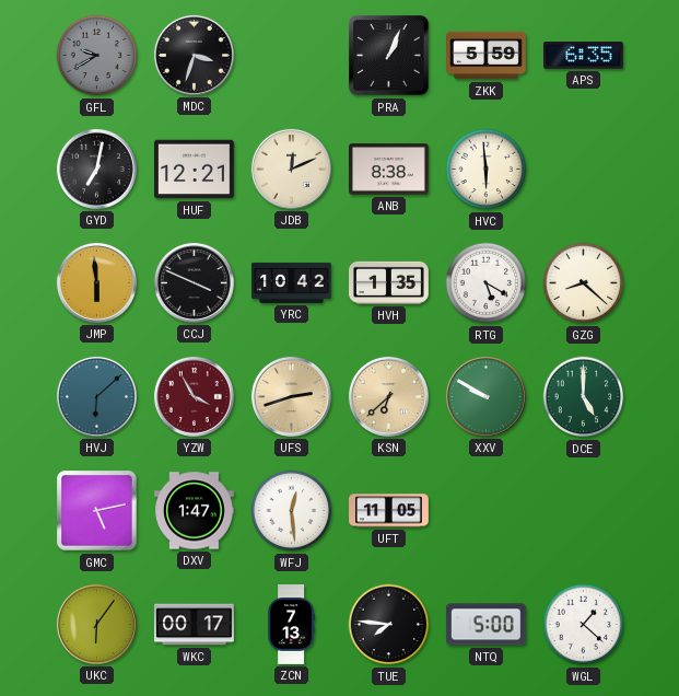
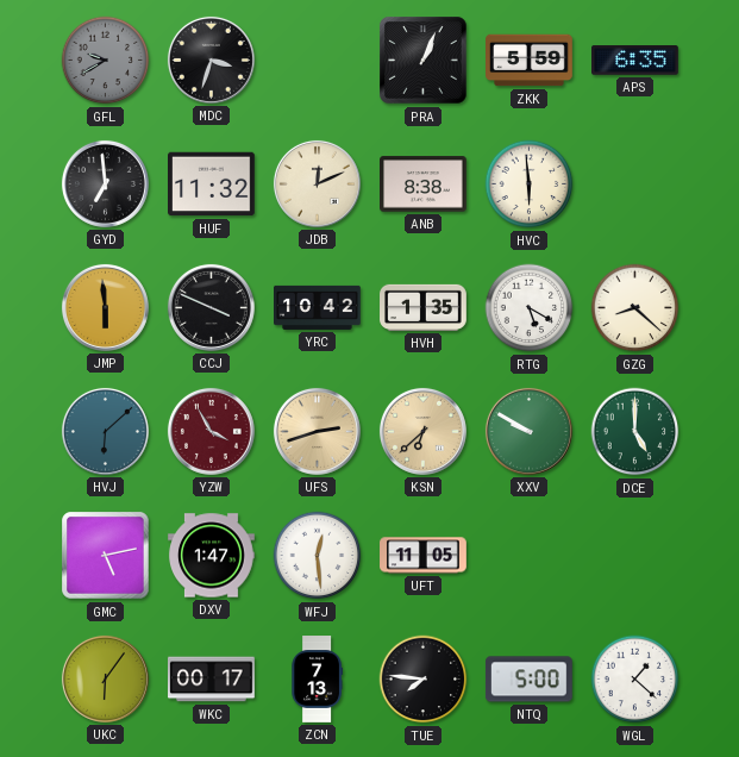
GYD: 7:02 -> 6:59
HUF: 12:21 -> 11:32
